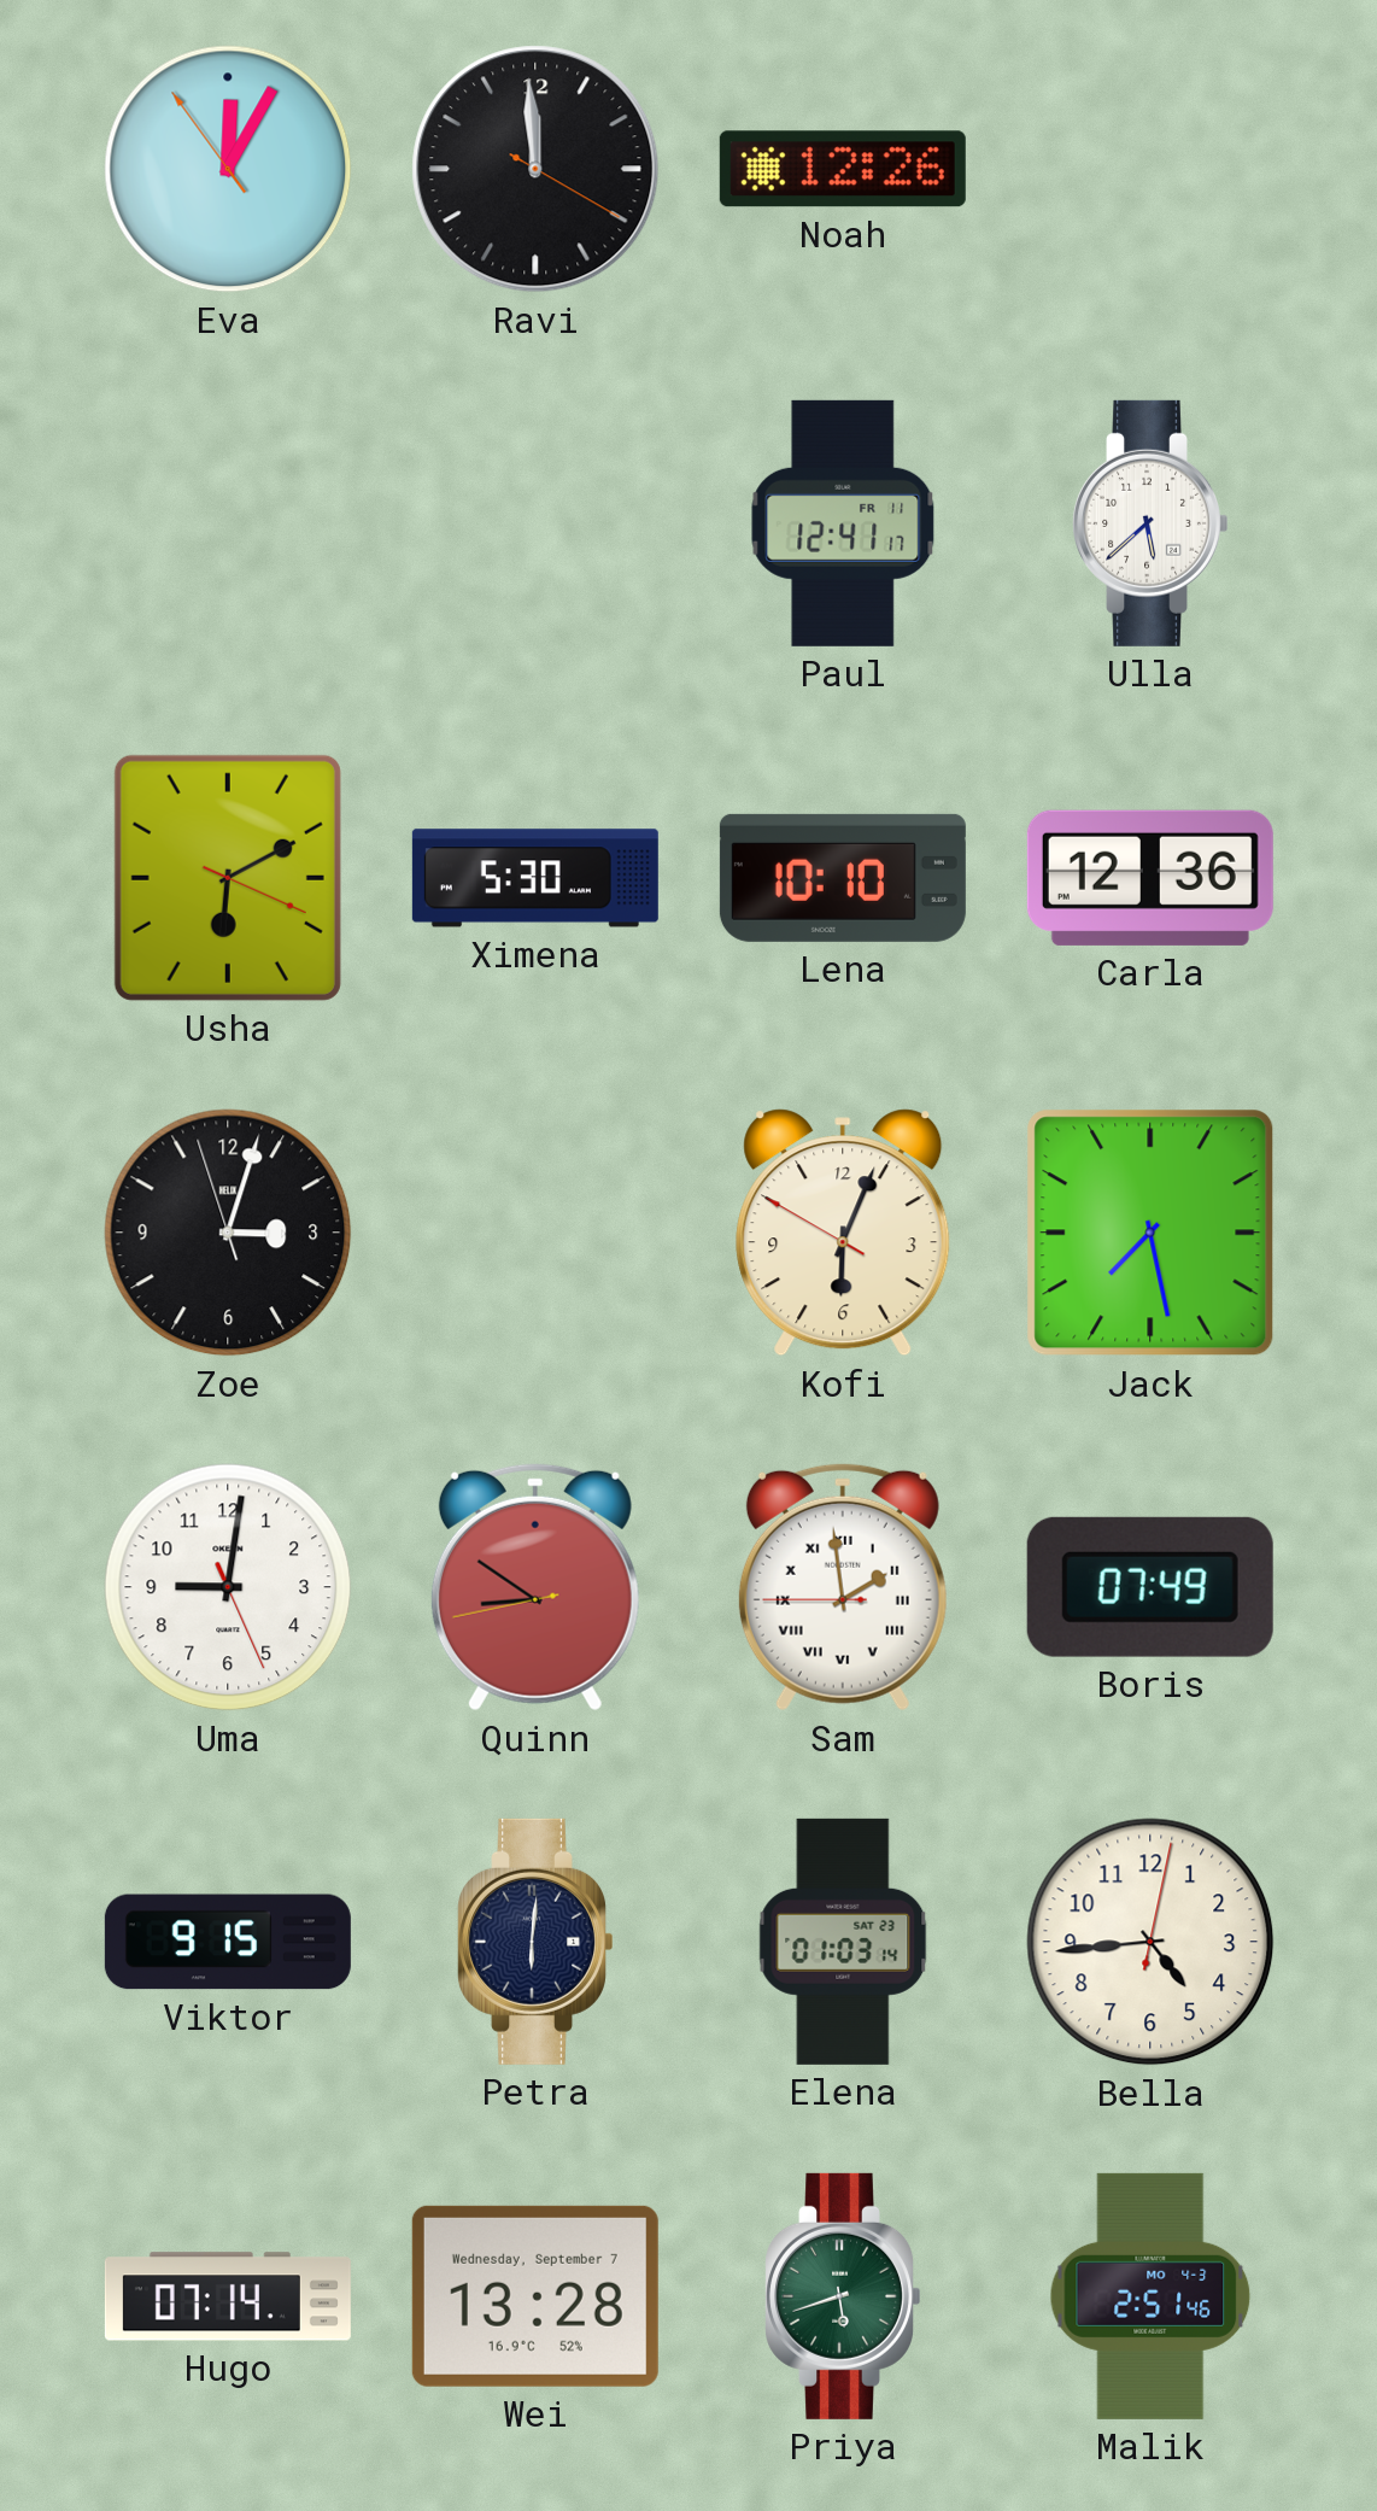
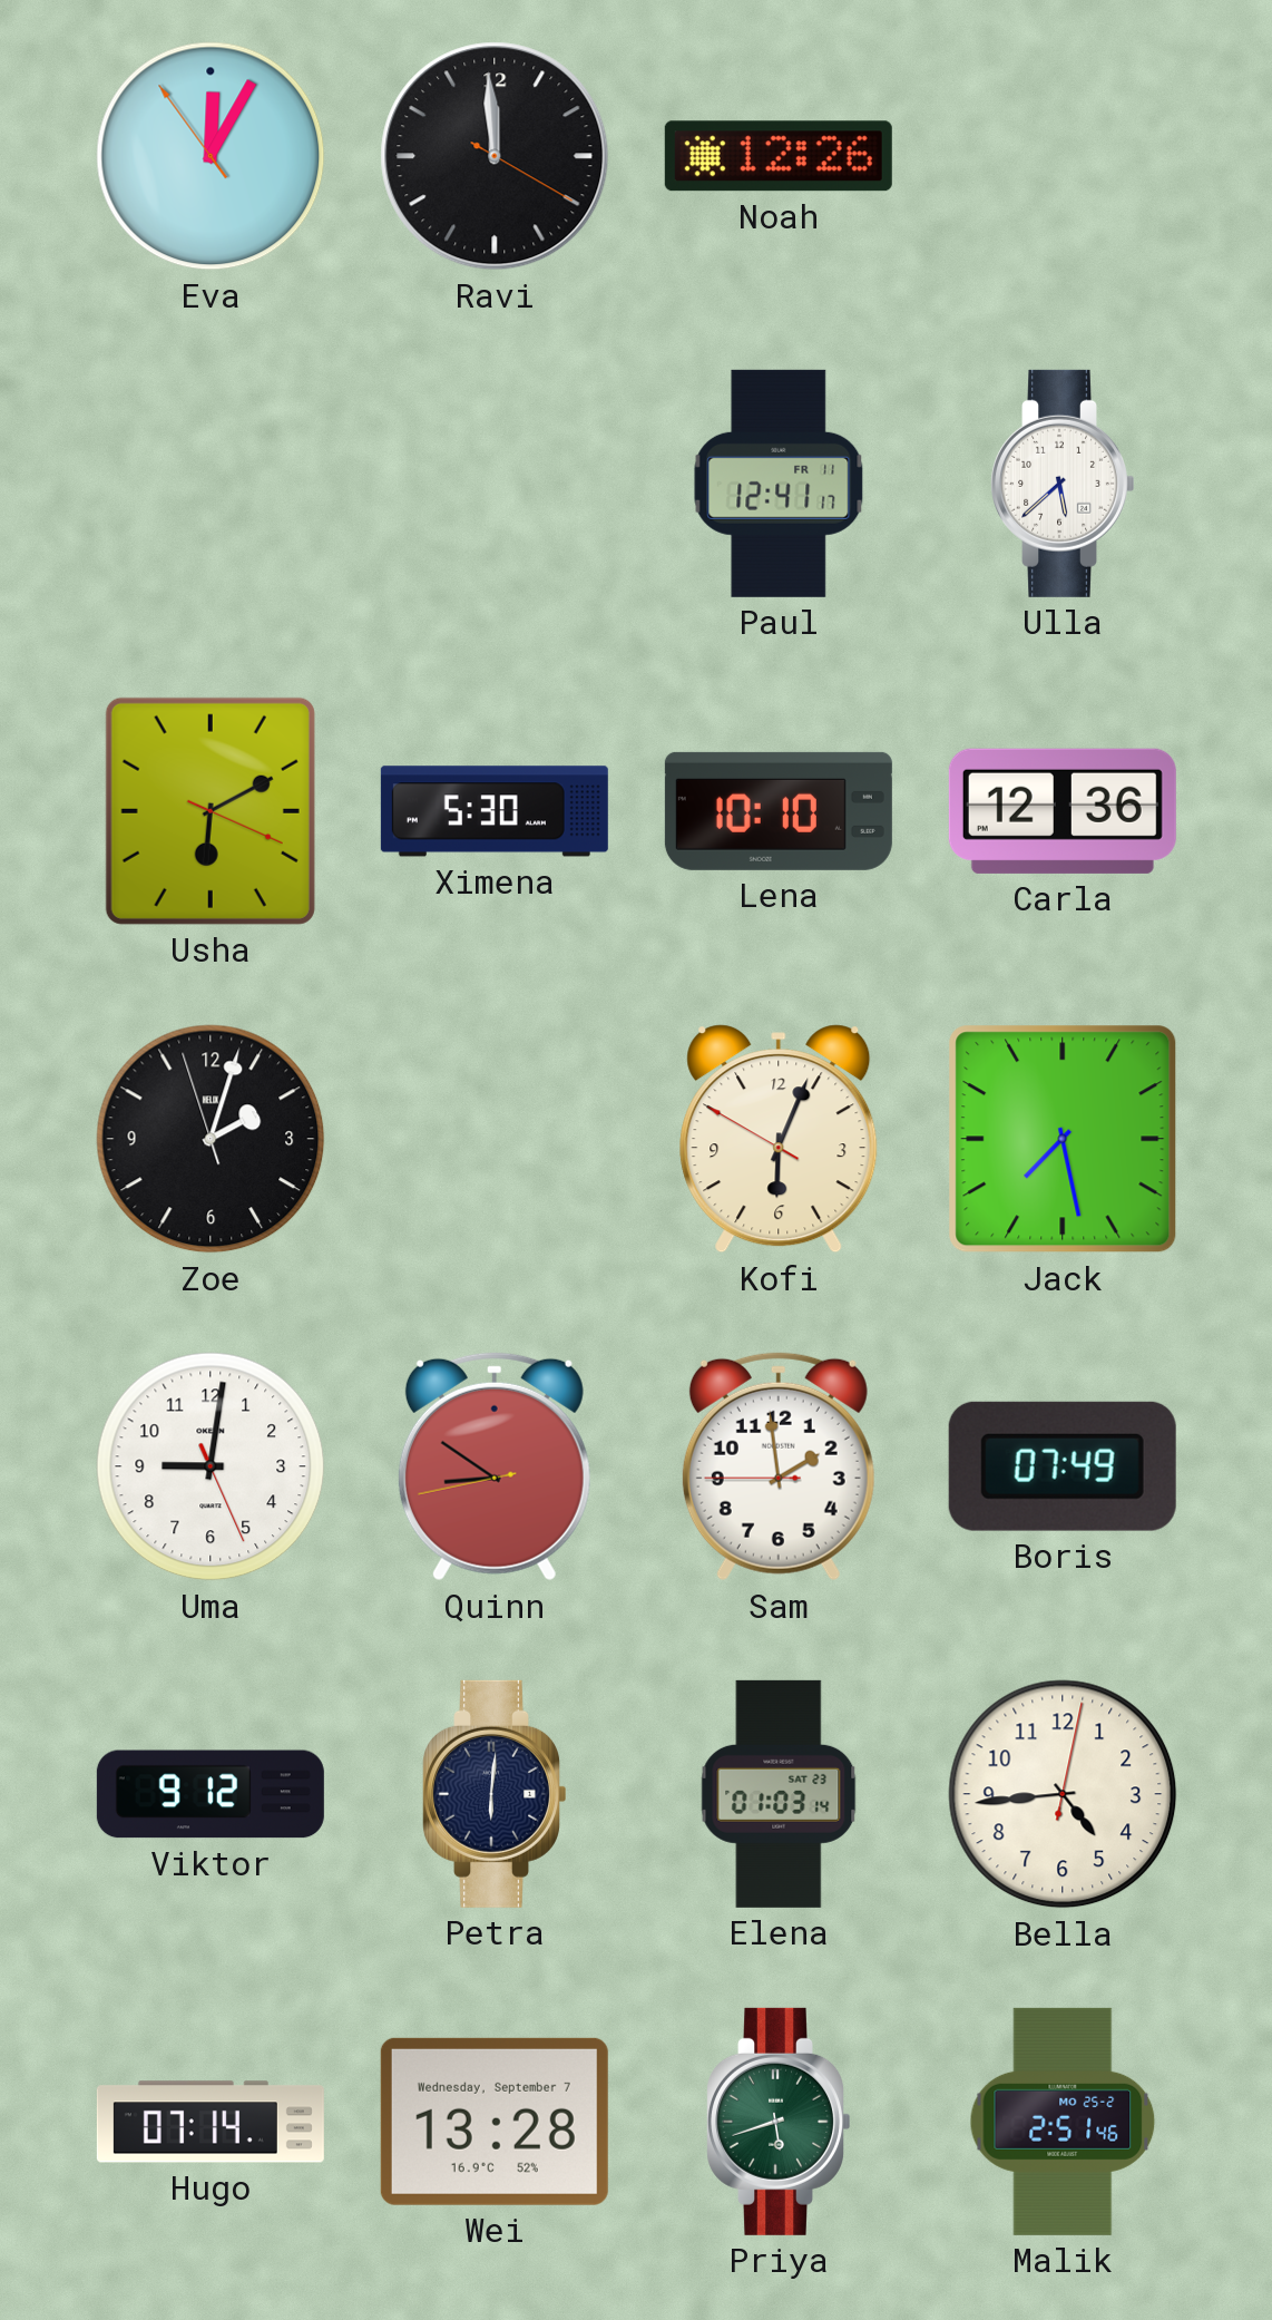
Zoe: 3:02 -> 2:02
Sam numerals: Roman -> Arabic
Viktor: 9:15 -> 9:12
Malik date: MO 4-3 -> MO 25-2
